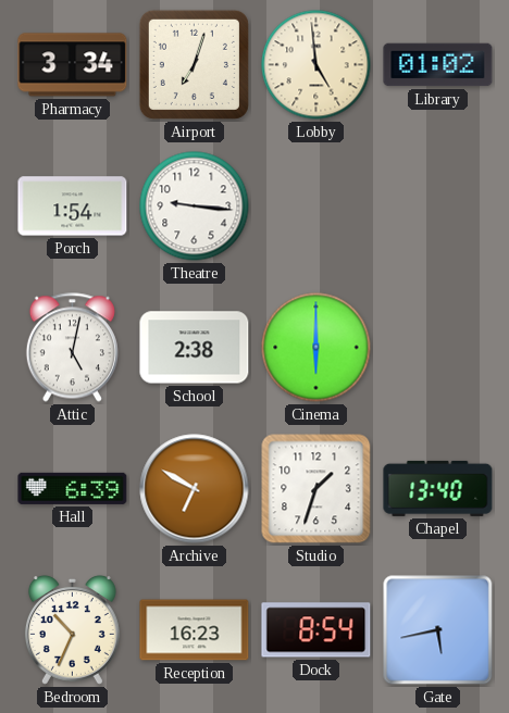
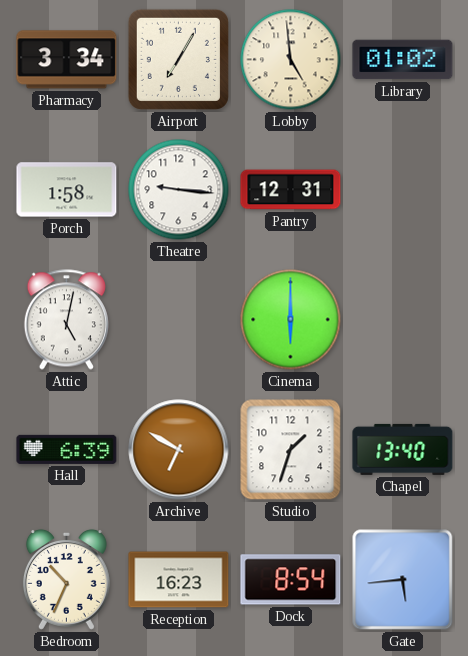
Airport: 7:03 -> 7:05
Porch: 1:54 -> 1:58
Pantry: none -> 12:31
School: 2:38 -> none
Gate: 5:43 -> 5:44
